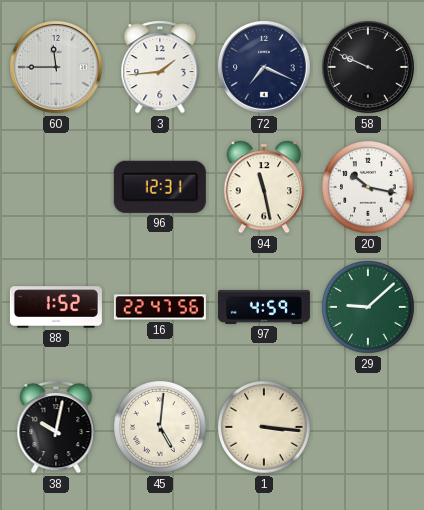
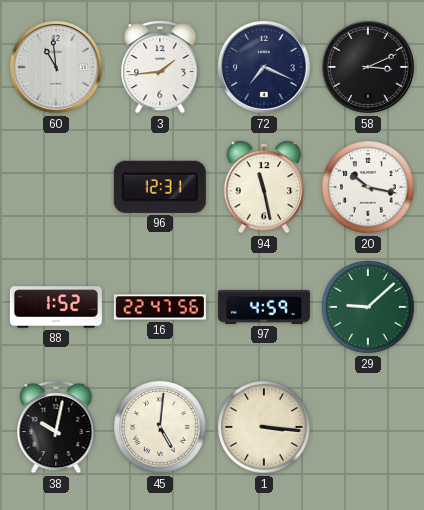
60: 11:45 -> 10:59
58: 9:49 -> 3:11
